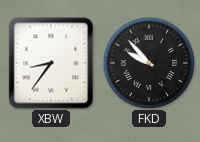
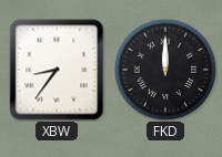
FKD: 9:53 -> 12:00
